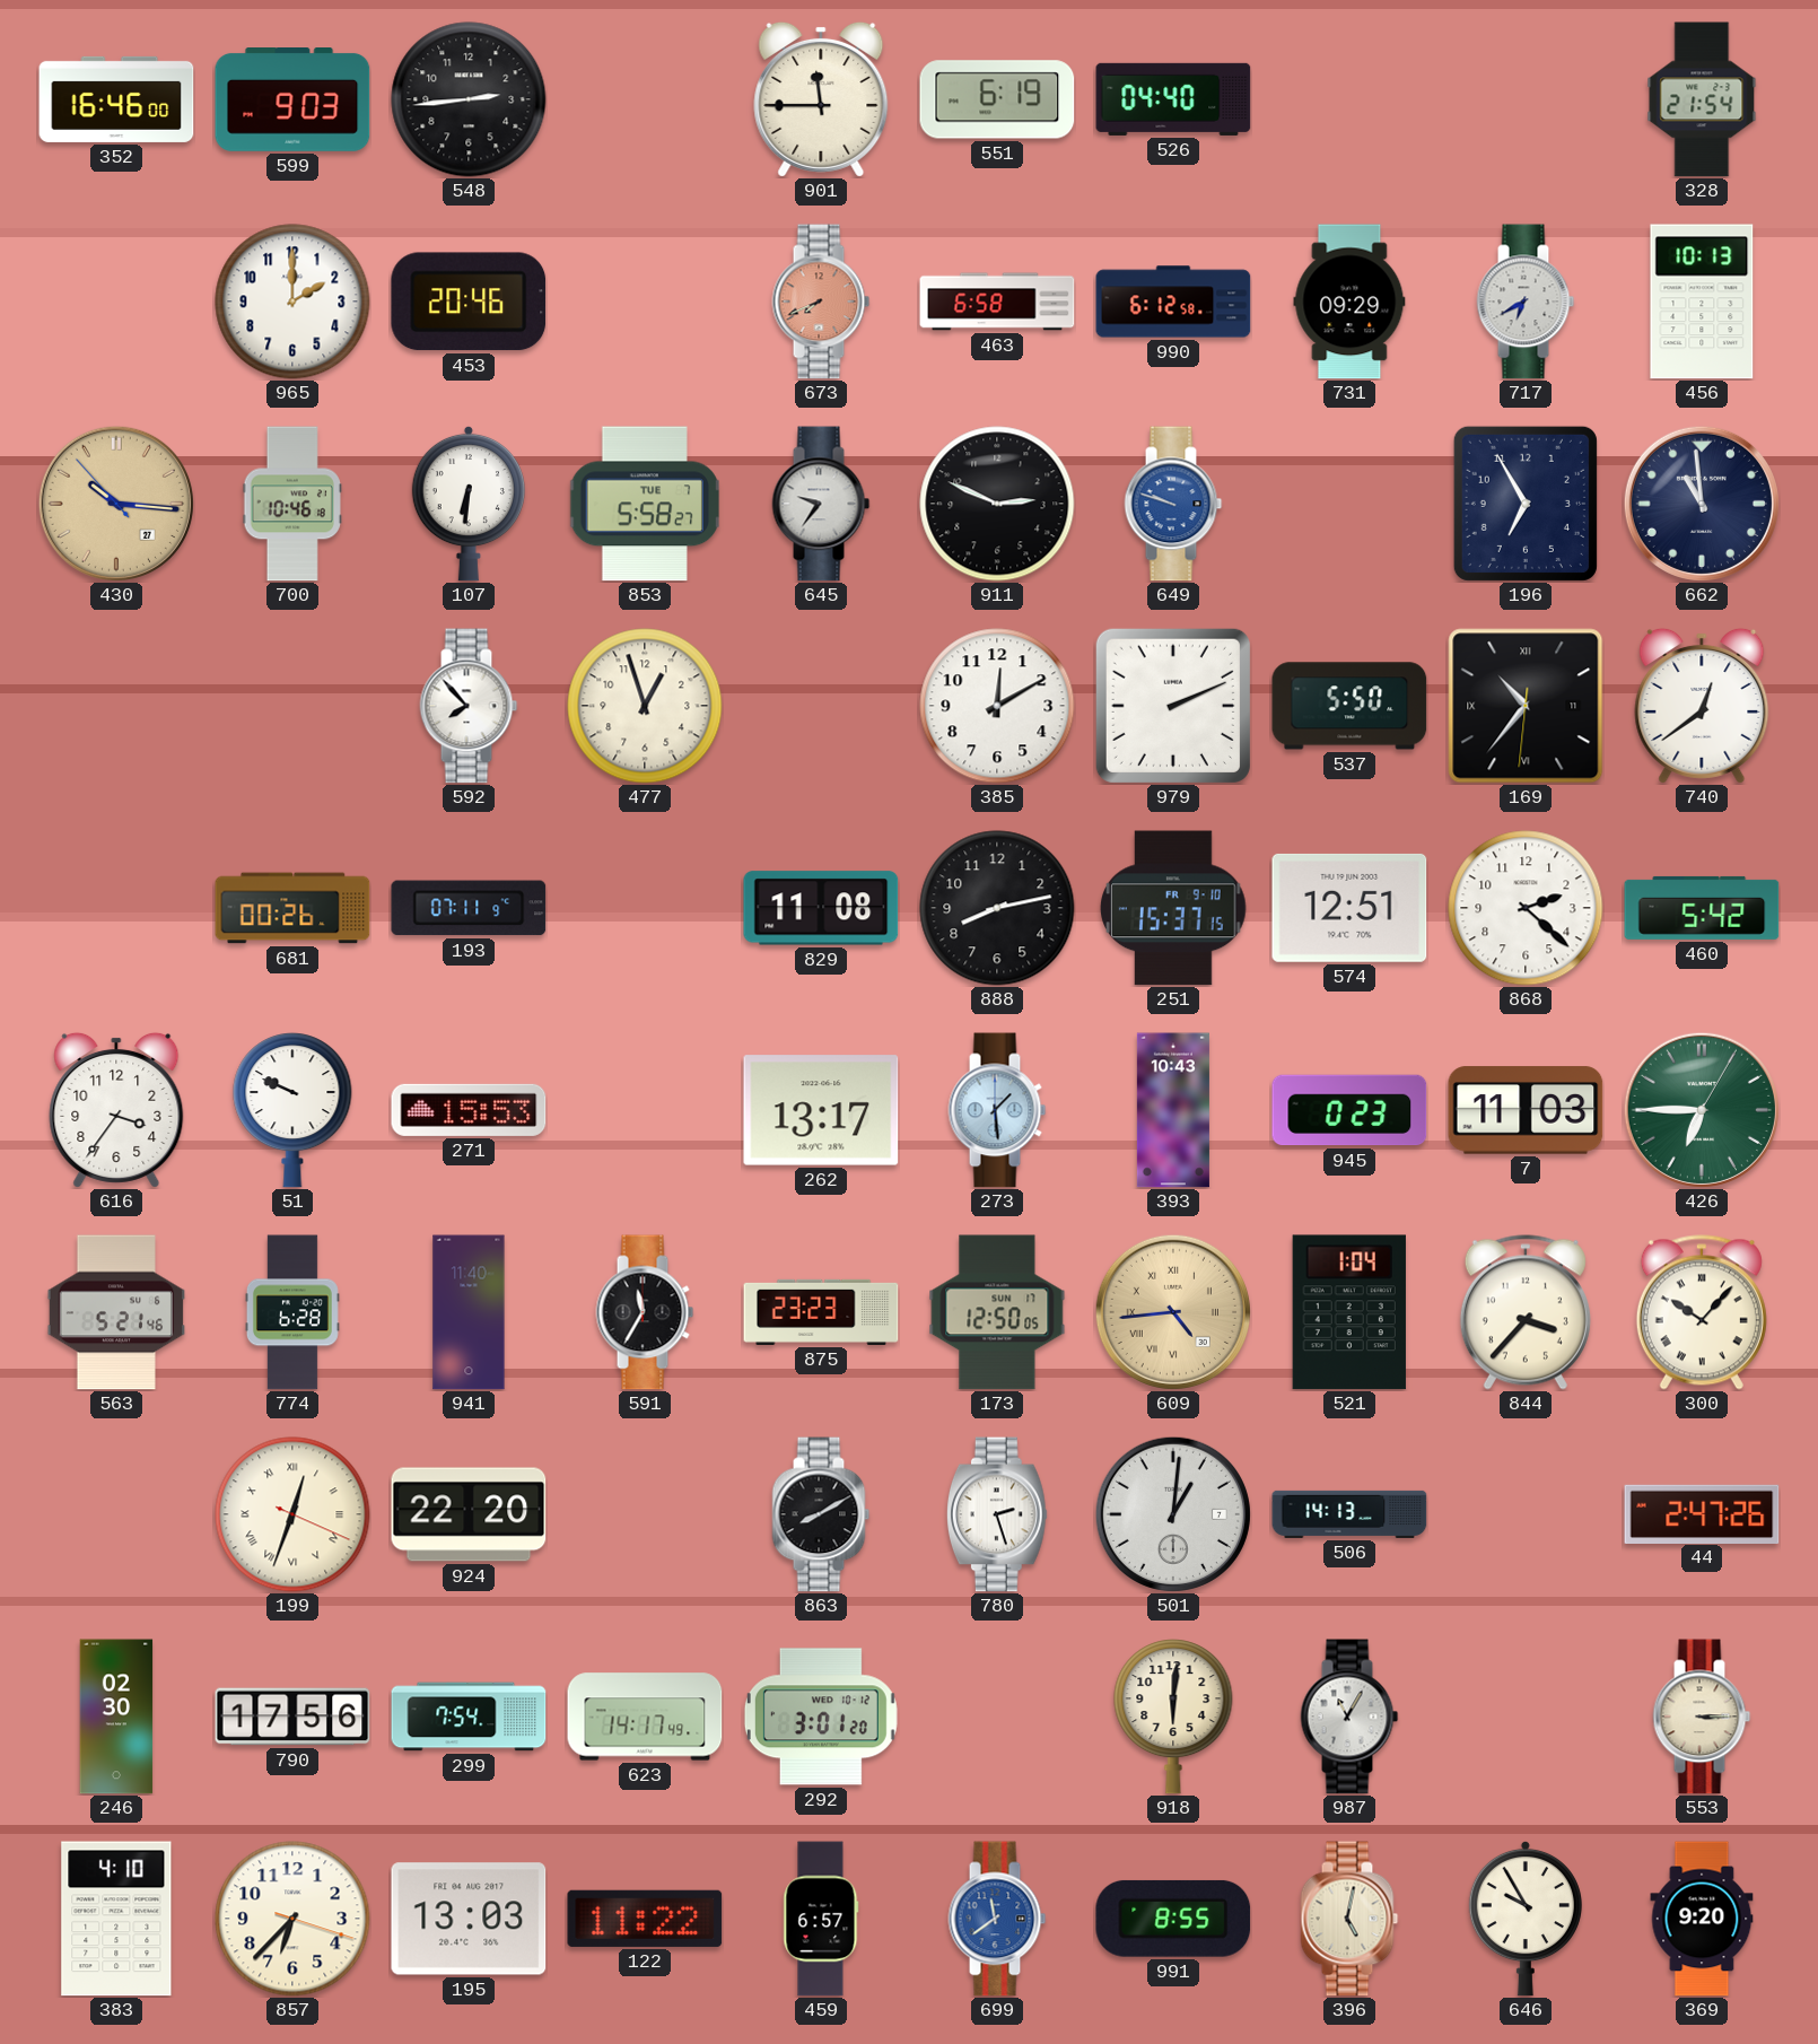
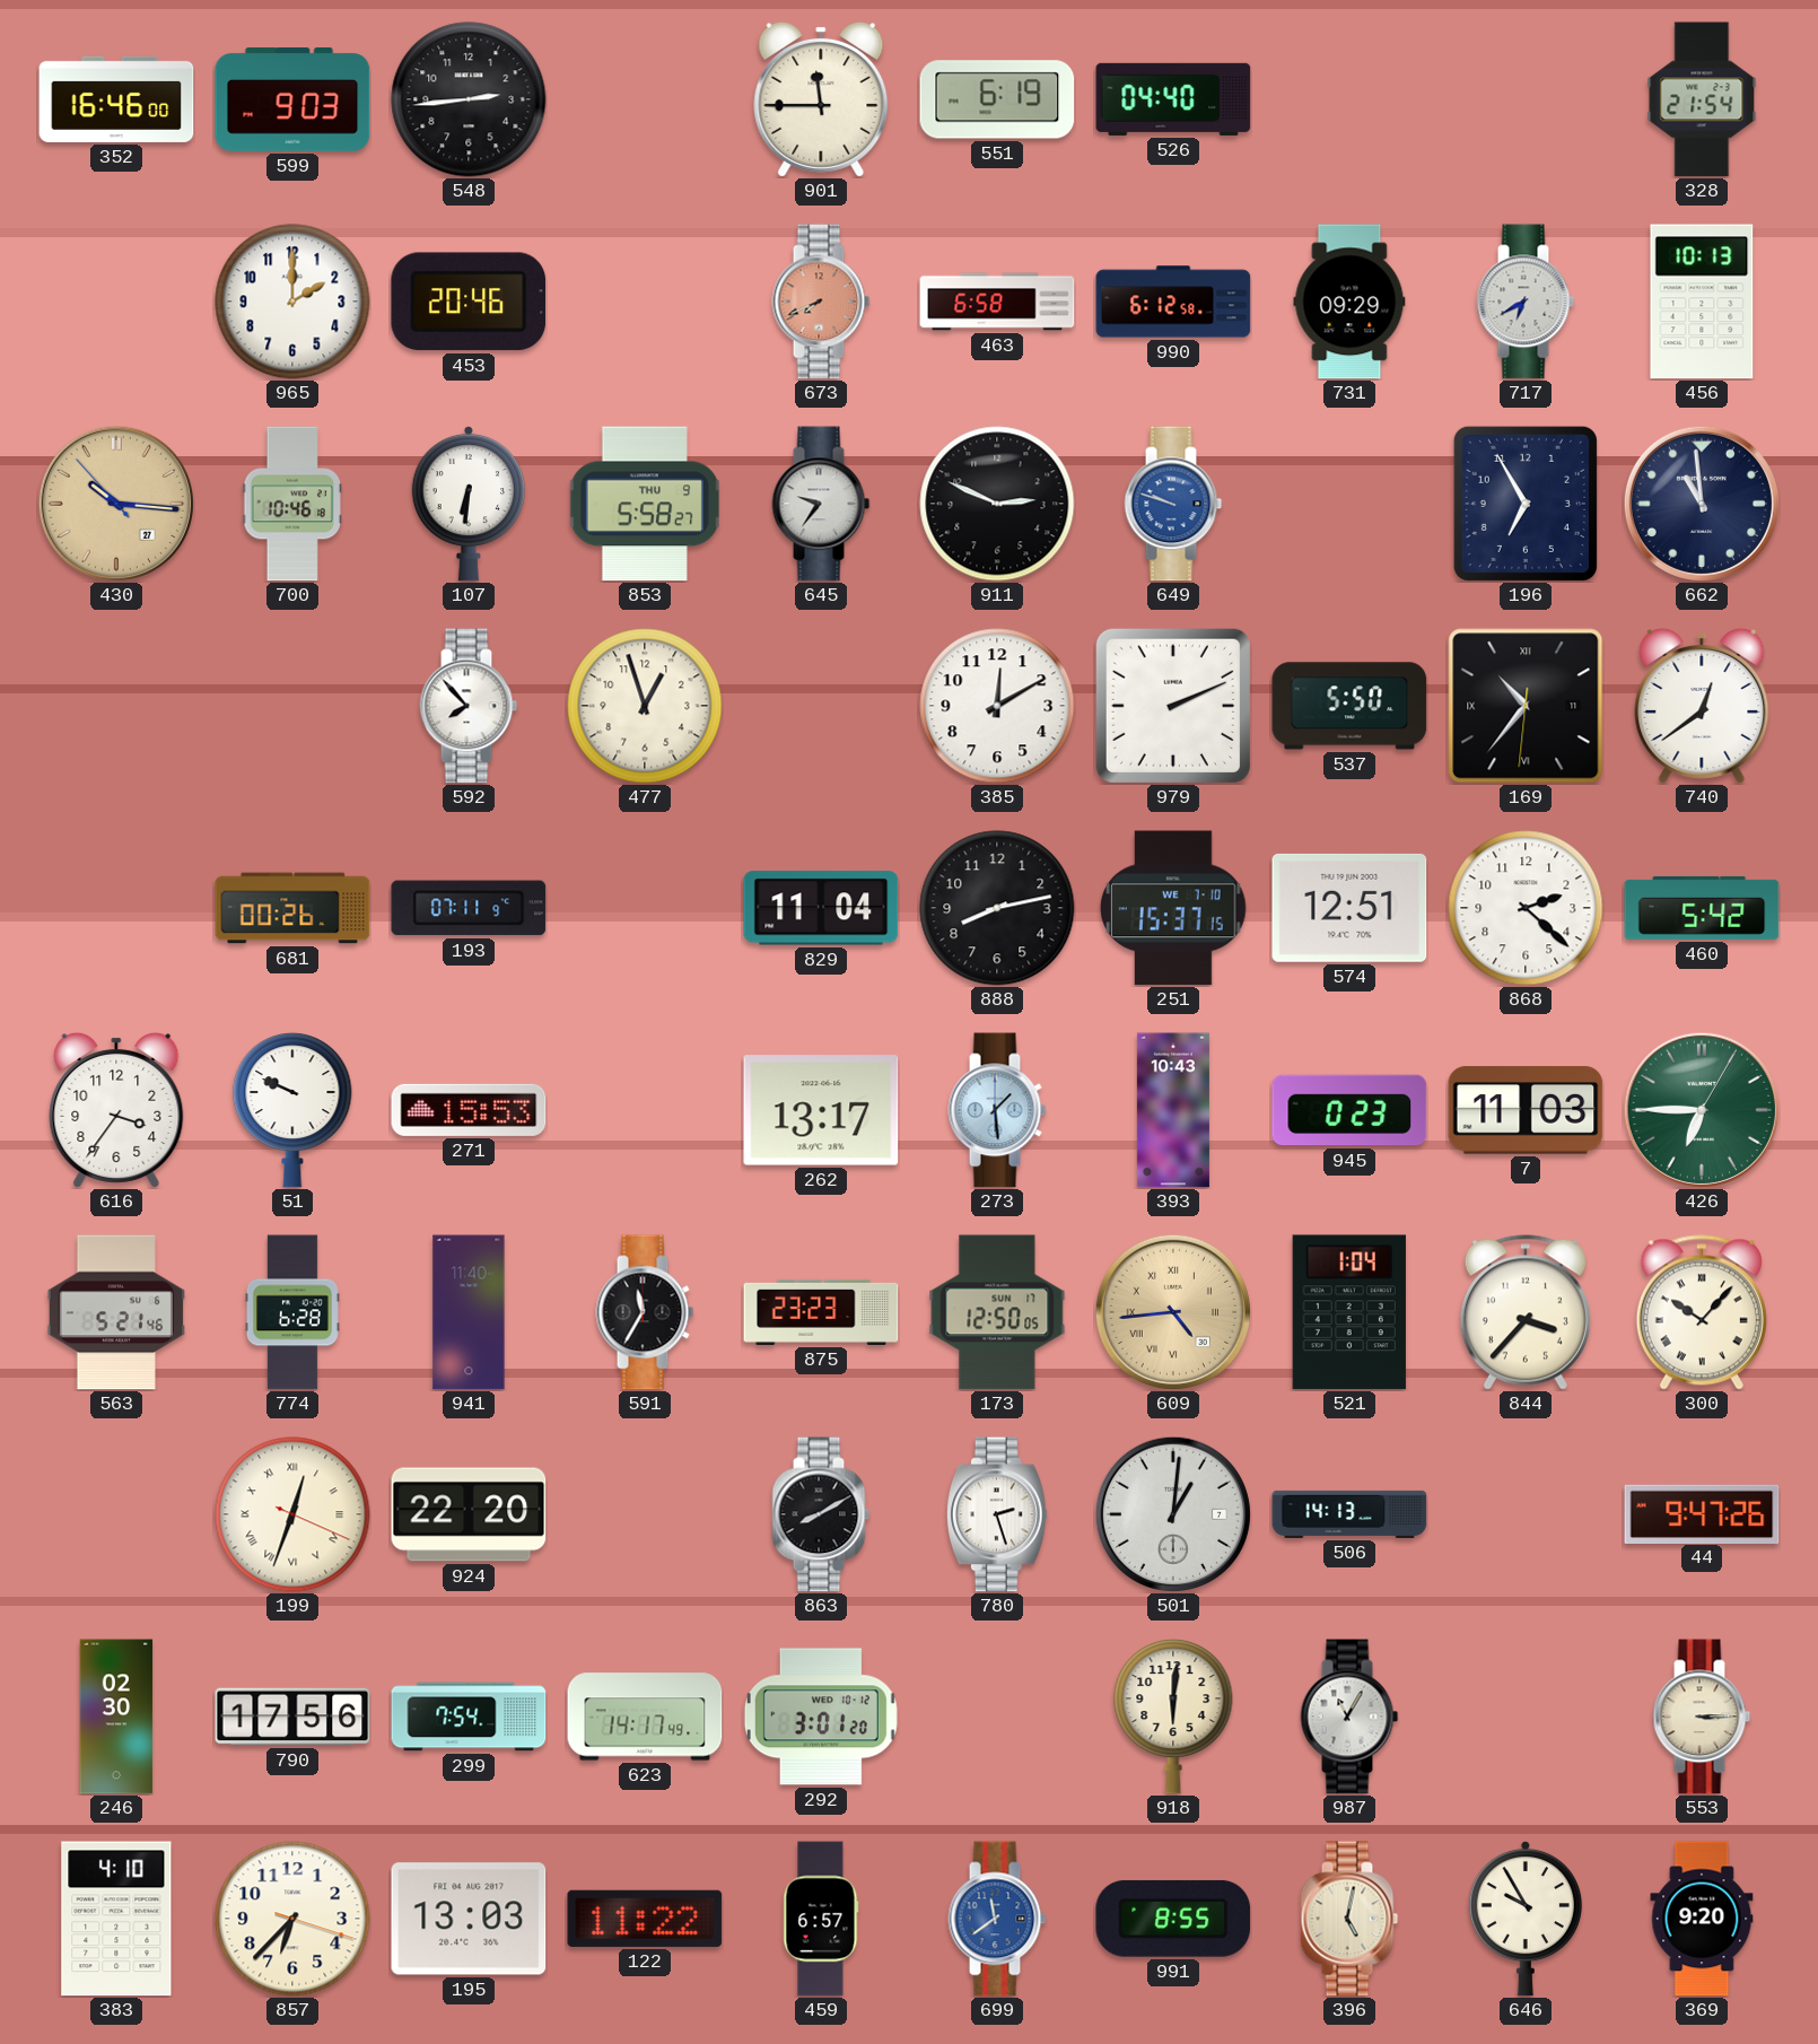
853 date: TUE 7 -> THU 9
829: 11:08 -> 11:04
251 date: FR 9-10 -> WE 7-10
44: 2:47 -> 9:47
